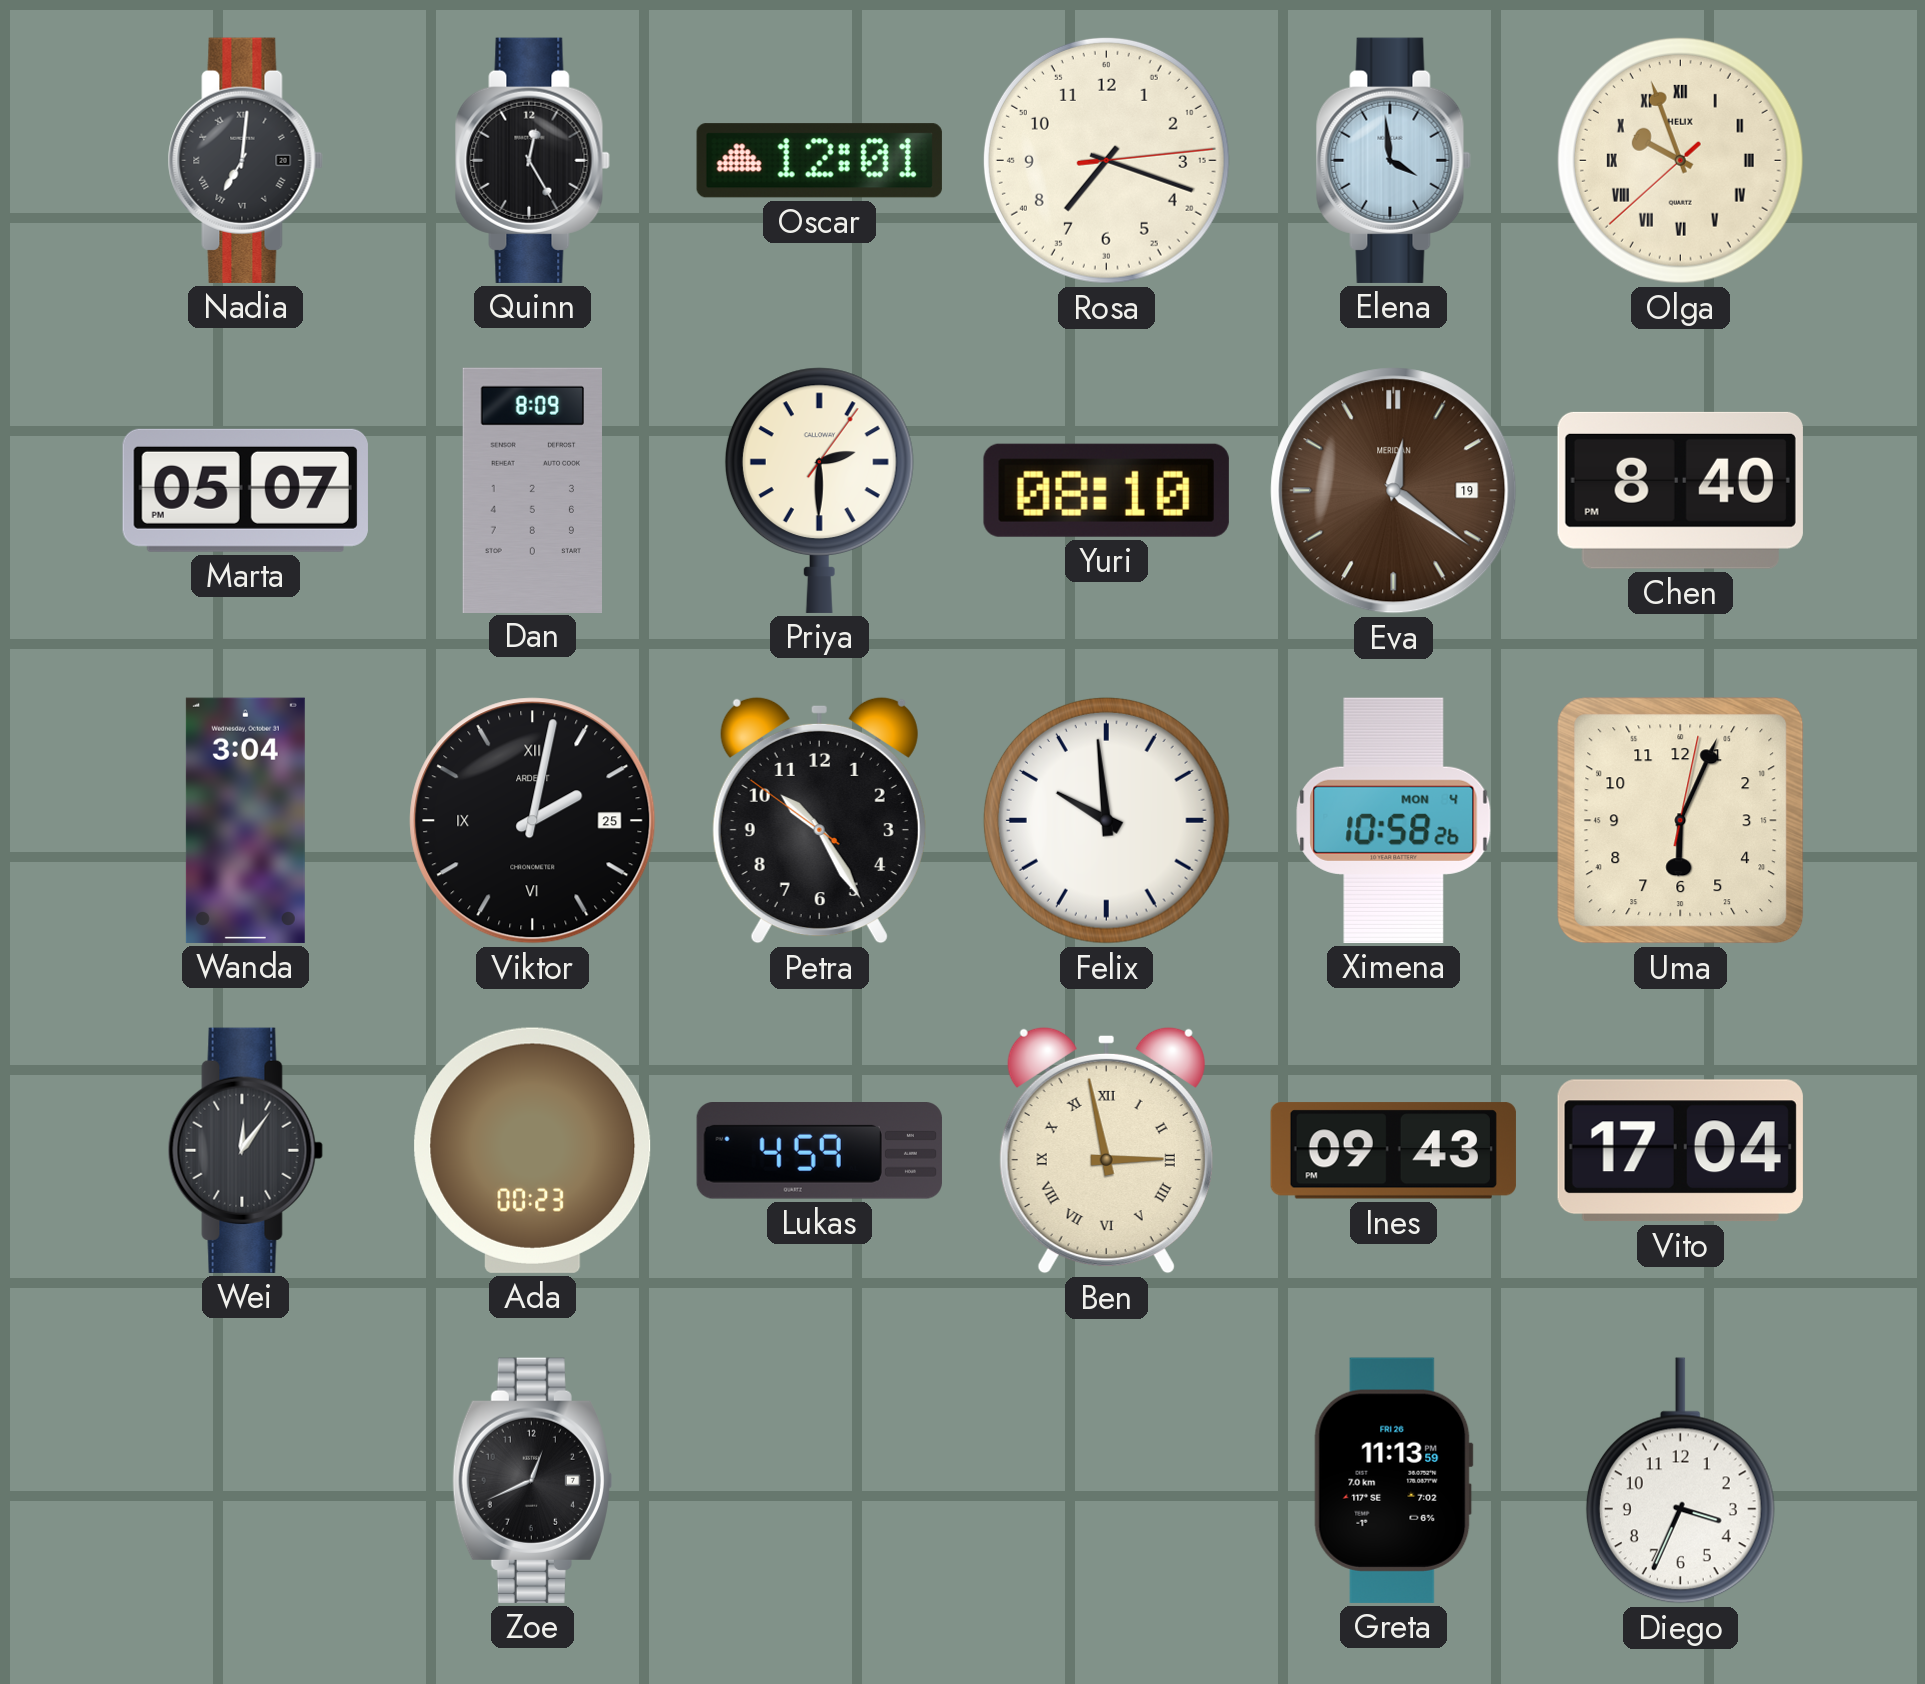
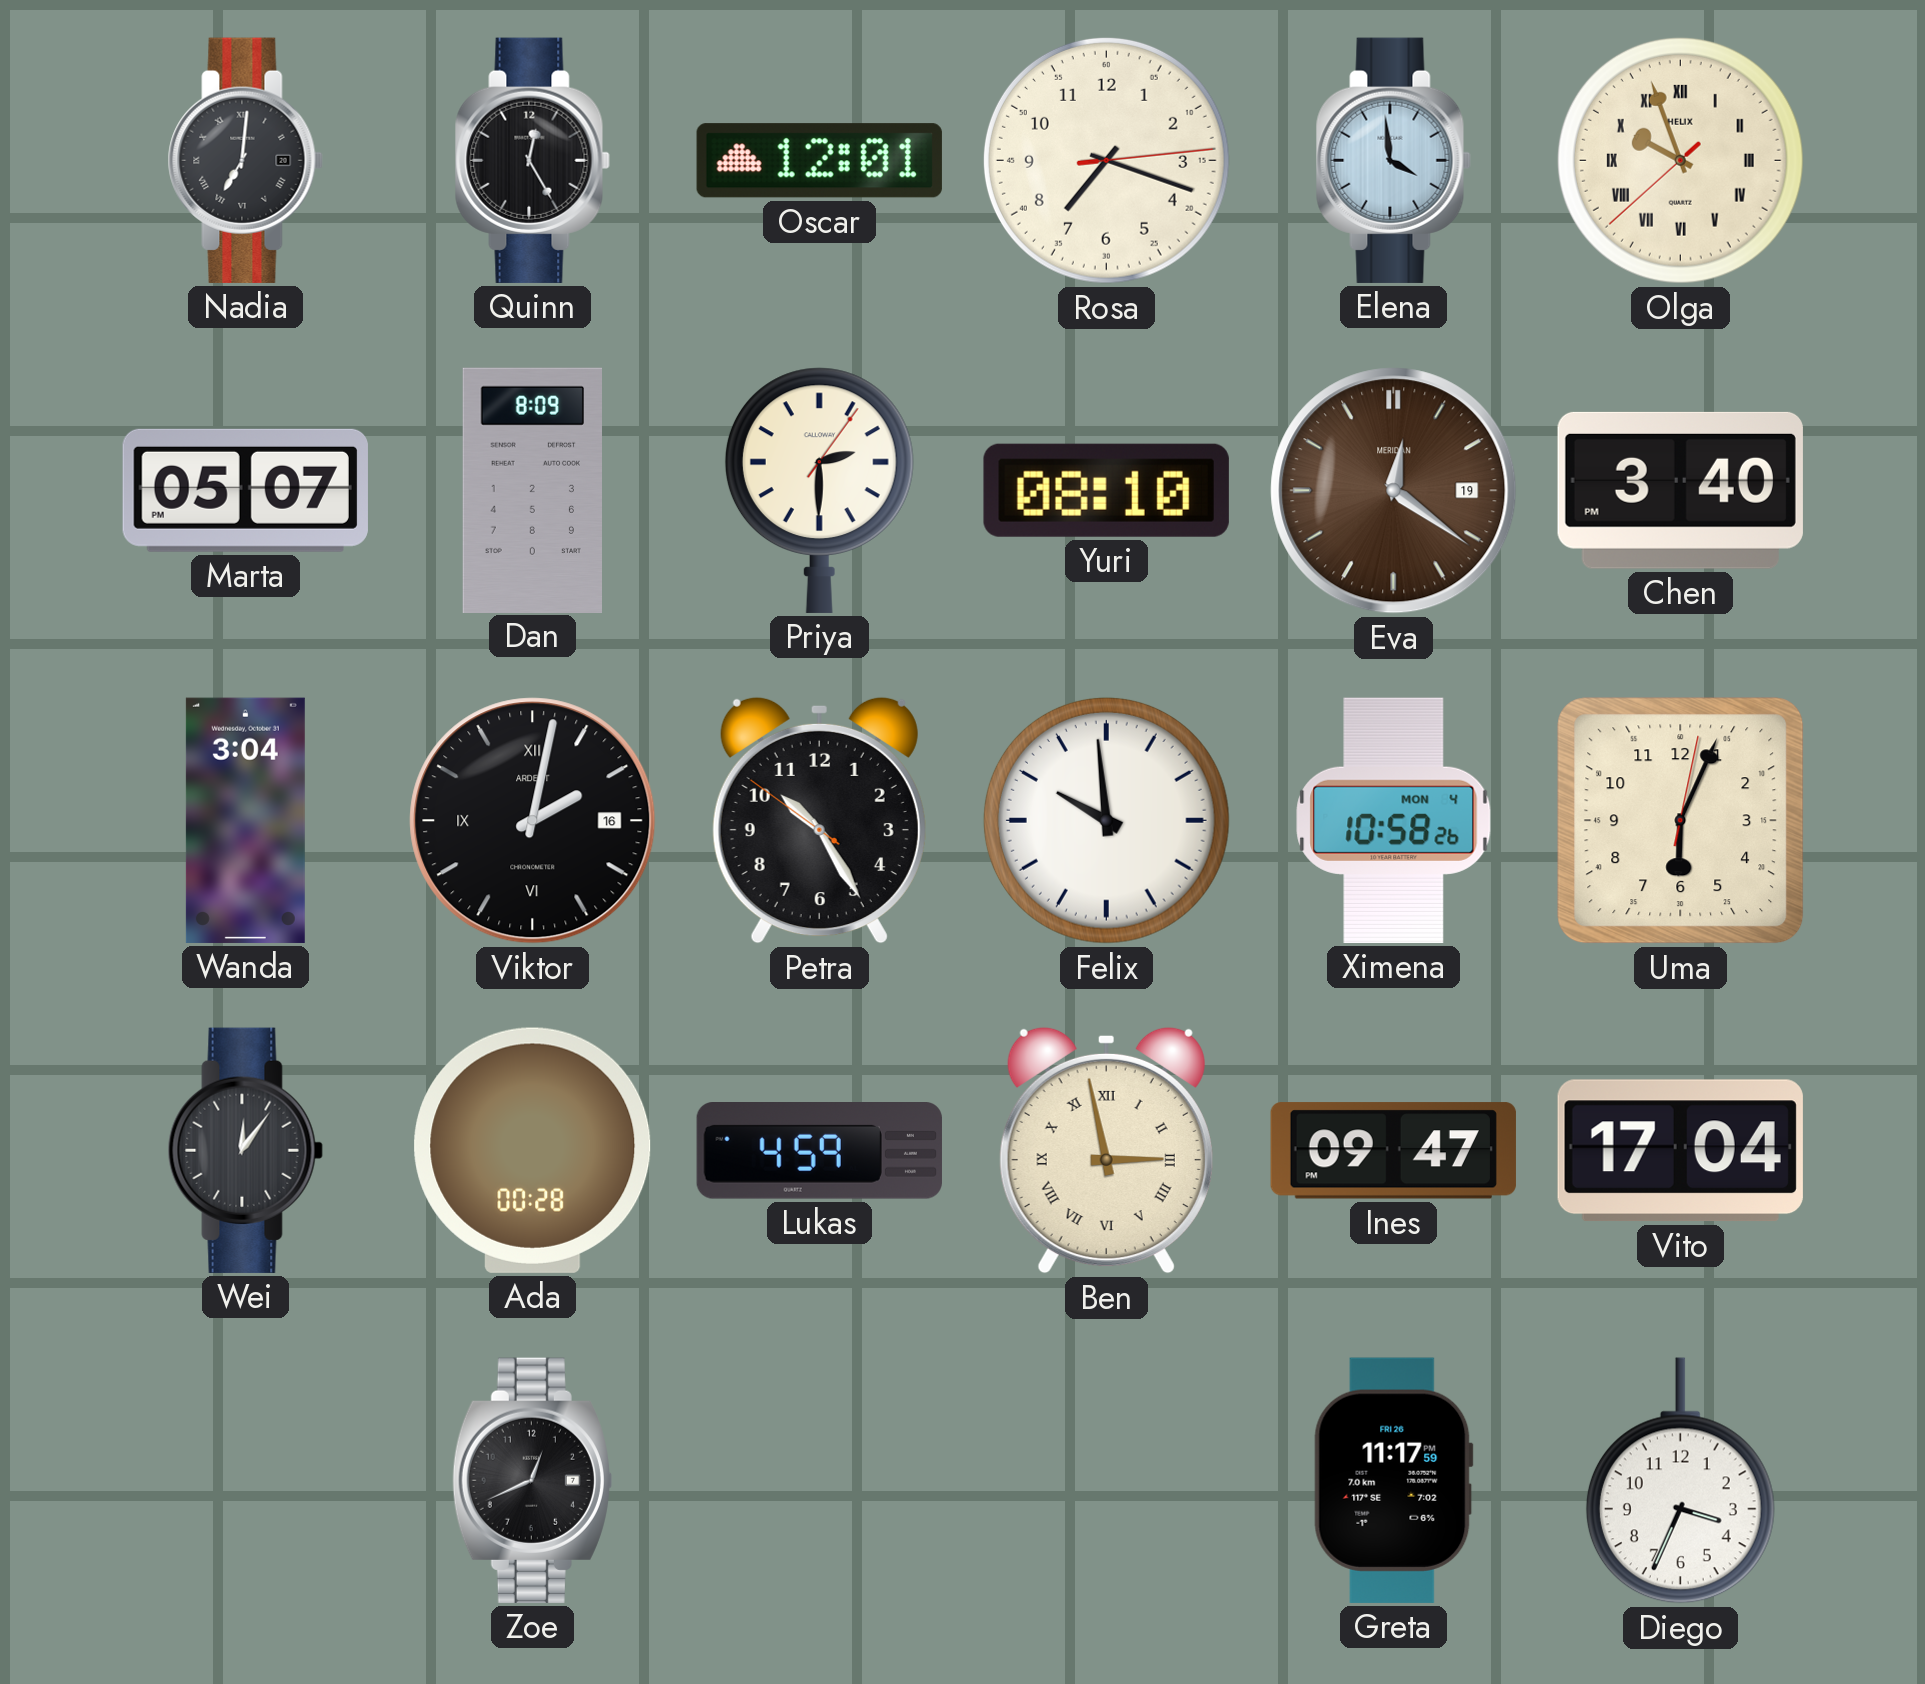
Chen: 8:40 -> 3:40
Viktor date: 25 -> 16
Ada: 00:23 -> 00:28
Ines: 09:43 -> 09:47
Greta: 11:13 -> 11:17
